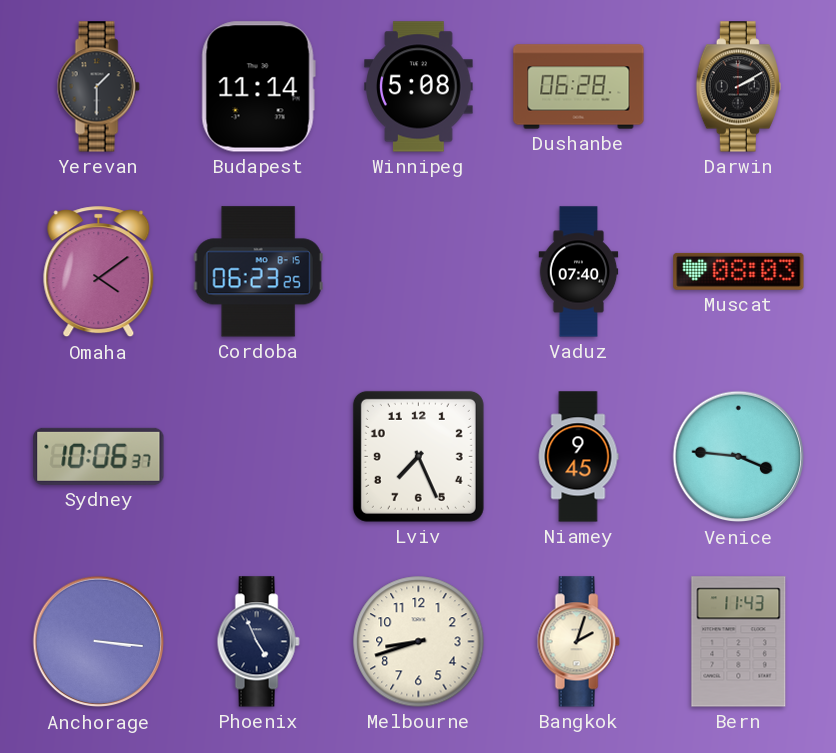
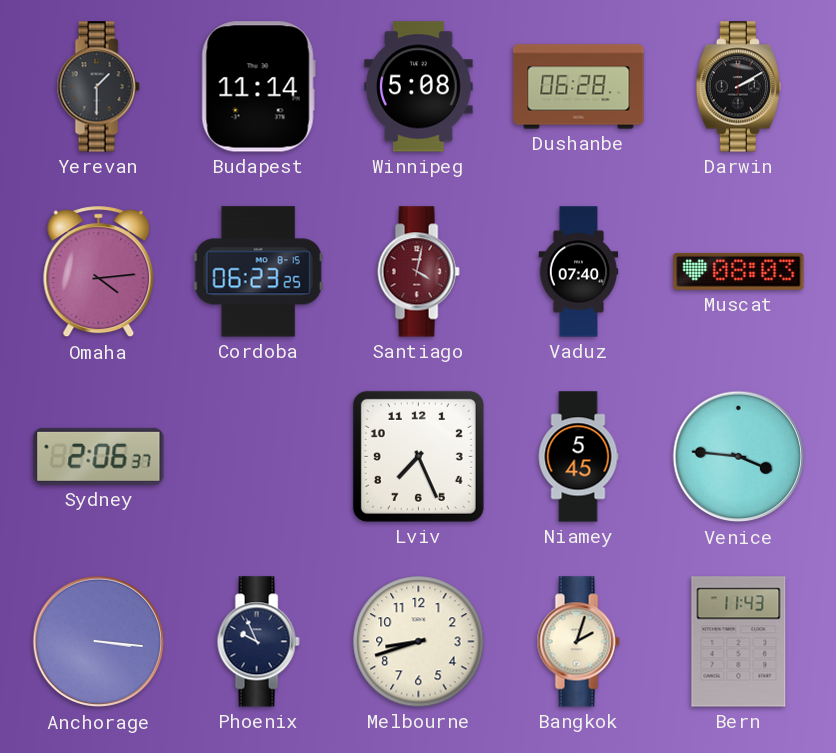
Omaha: 4:09 -> 4:14
Santiago: none -> 4:02
Sydney: 10:06 -> 2:06
Niamey: 9:45 -> 5:45
Phoenix: 4:56 -> 9:56
